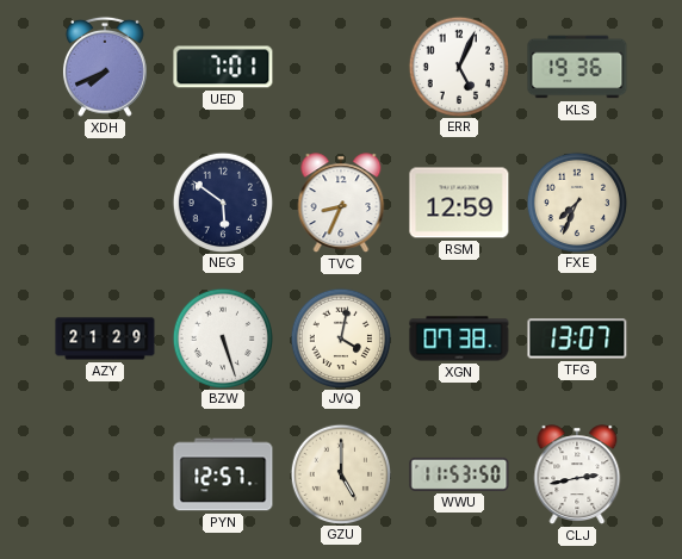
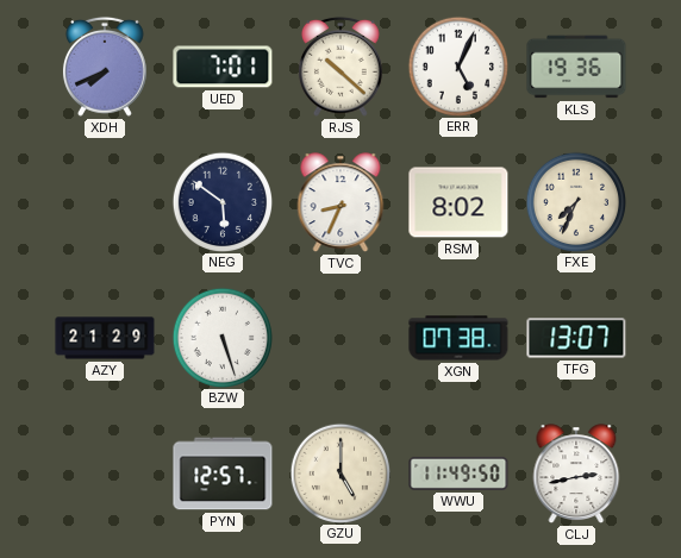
RJS: none -> 10:22
RSM: 12:59 -> 8:02
JVQ: 4:02 -> none
WWU: 11:53 -> 11:49
